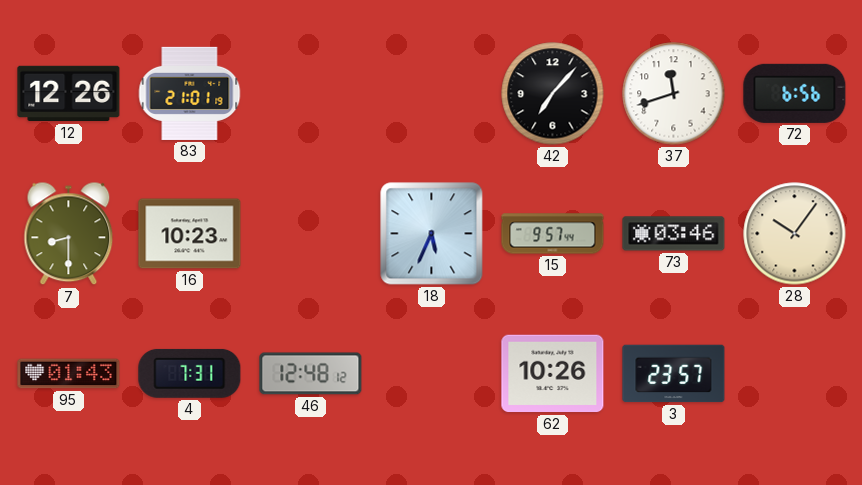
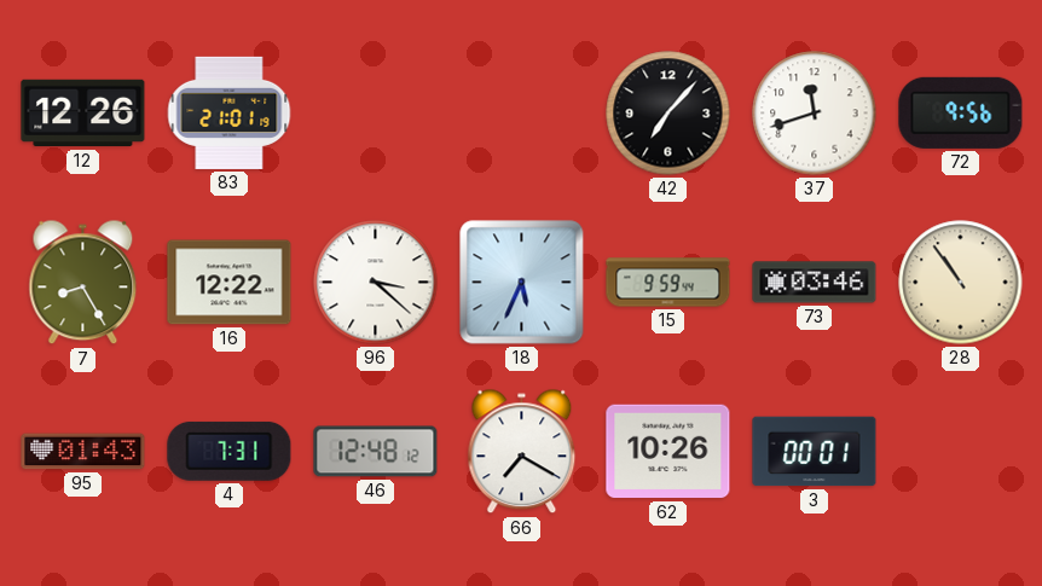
72: 6:56 -> 9:56
7: 8:30 -> 8:25
16: 10:23 -> 12:22
96: none -> 3:22
15: 9:57 -> 9:59
28: 10:06 -> 10:54
66: none -> 7:20
3: 23:57 -> 00:01
